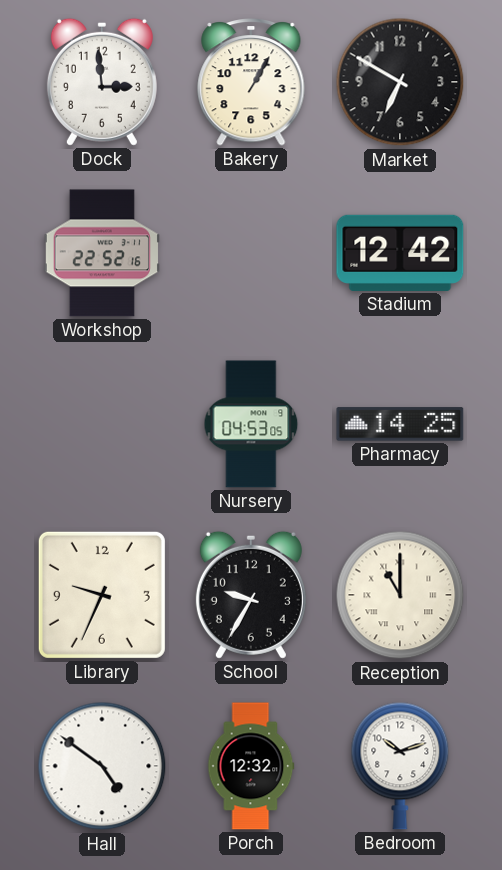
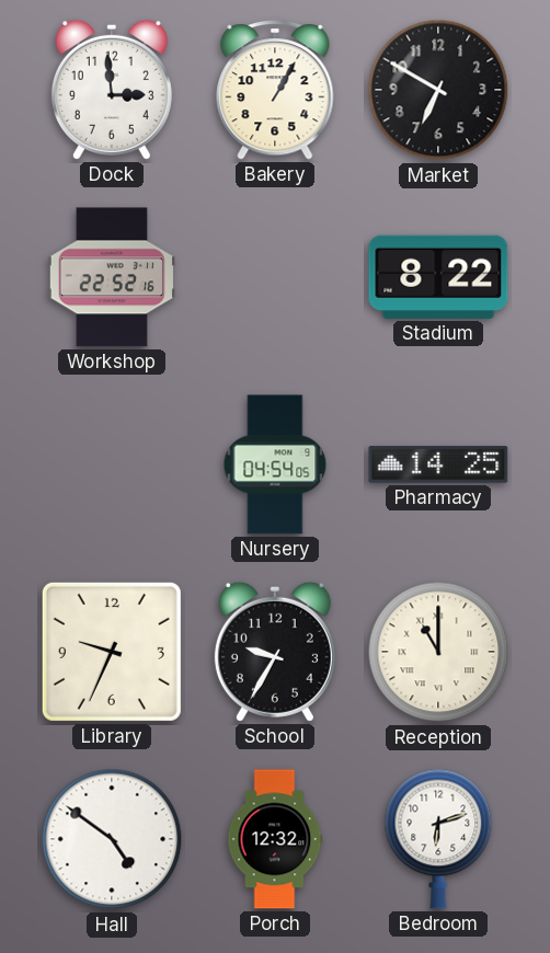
Stadium: 12:42 -> 8:22
Nursery: 04:53 -> 04:54
Bedroom: 10:12 -> 6:12
